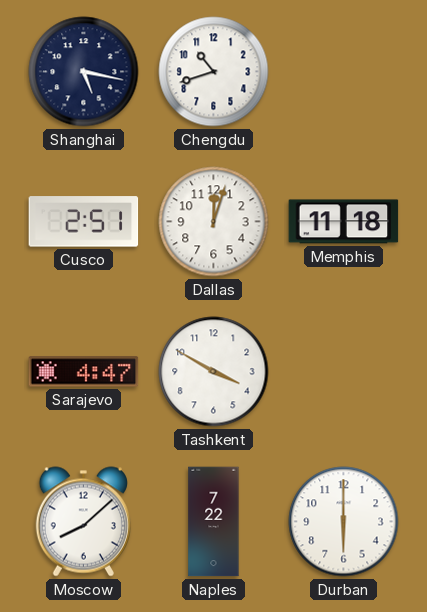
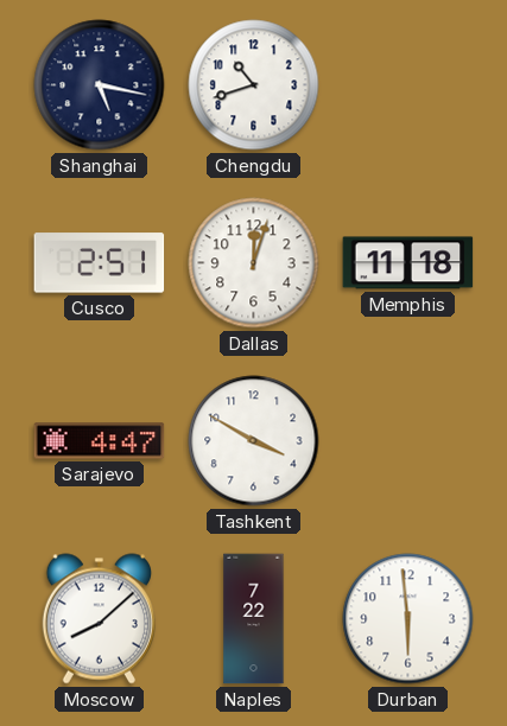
Durban: 6:00 -> 5:59
